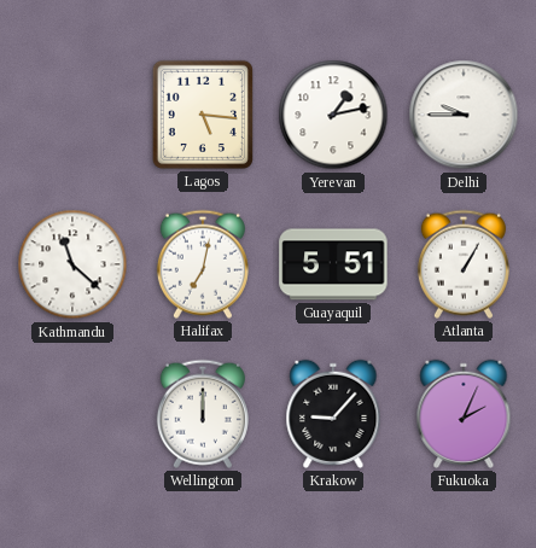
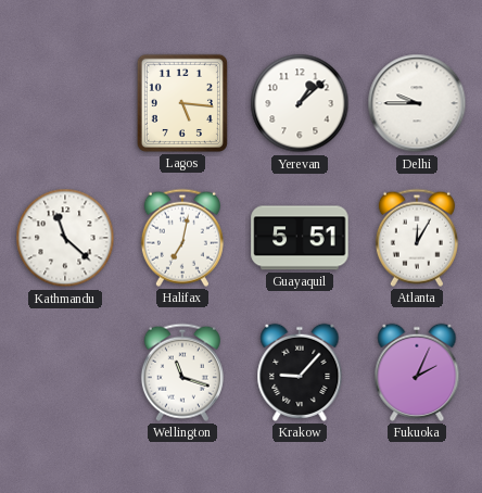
Yerevan: 1:13 -> 1:08
Atlanta: 1:05 -> 12:05
Wellington: 12:00 -> 11:18
